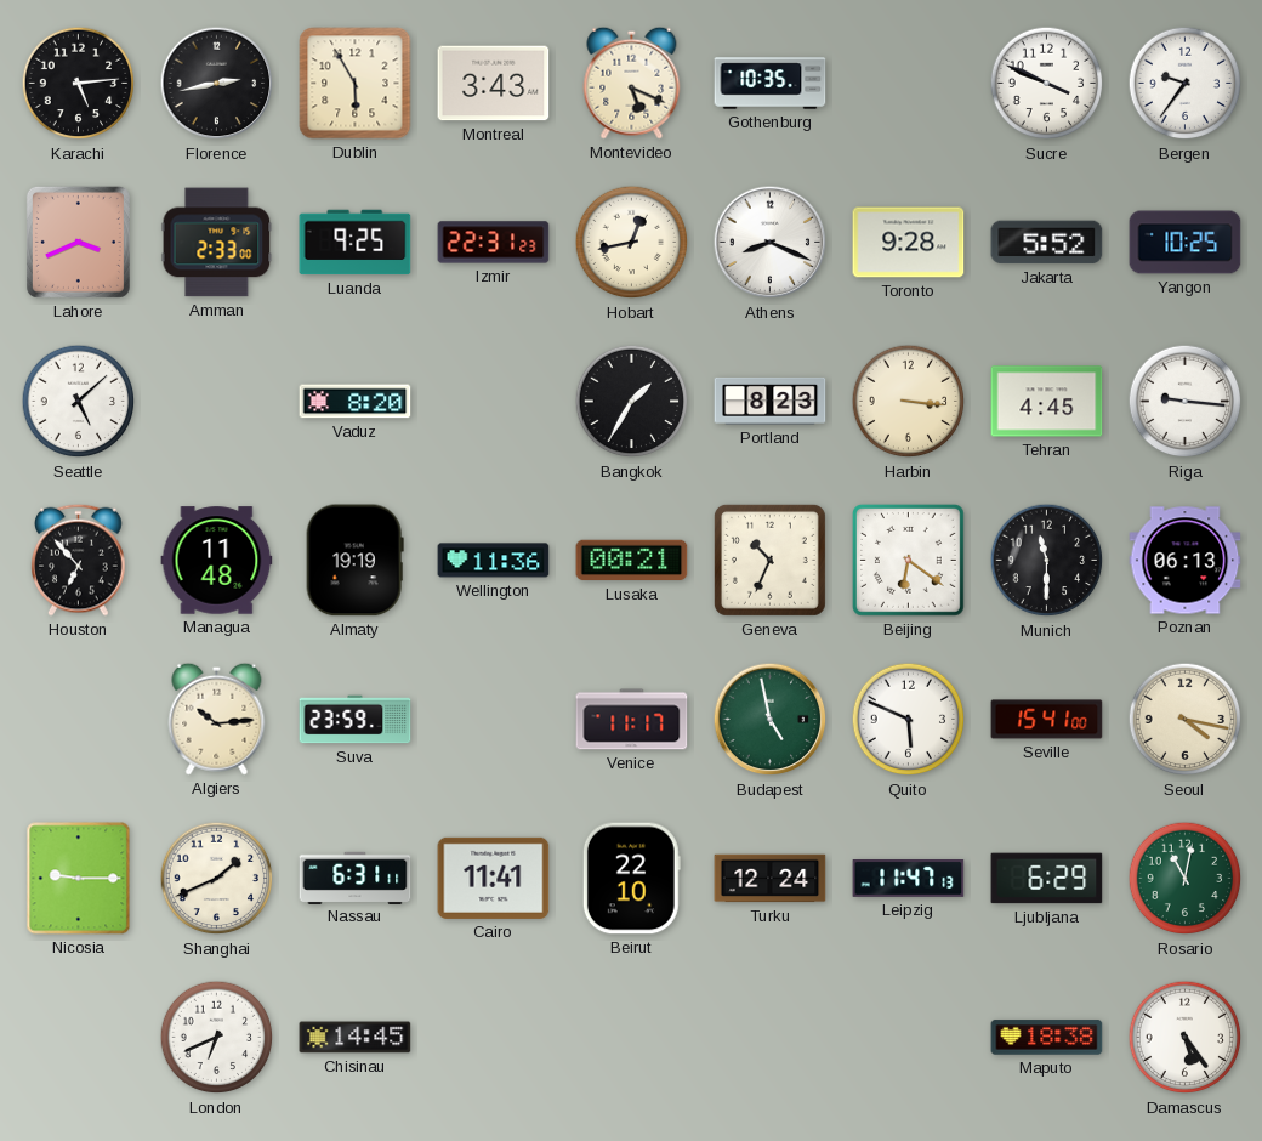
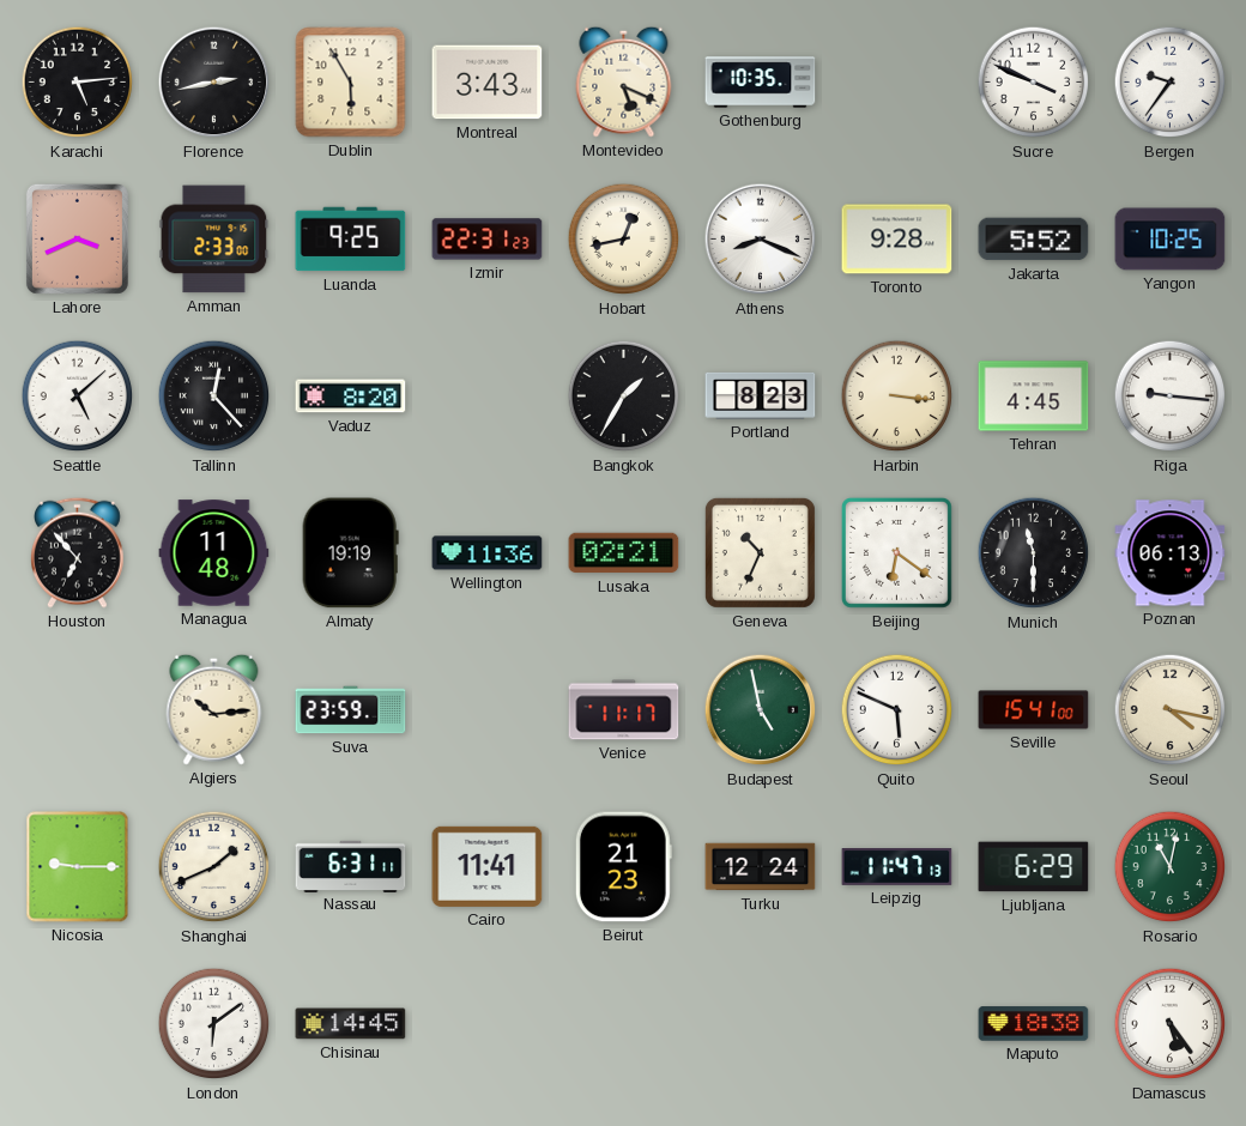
Tallinn: none -> 12:23
Lusaka: 00:21 -> 02:21
Beirut: 22:10 -> 21:23
London: 6:41 -> 6:09
